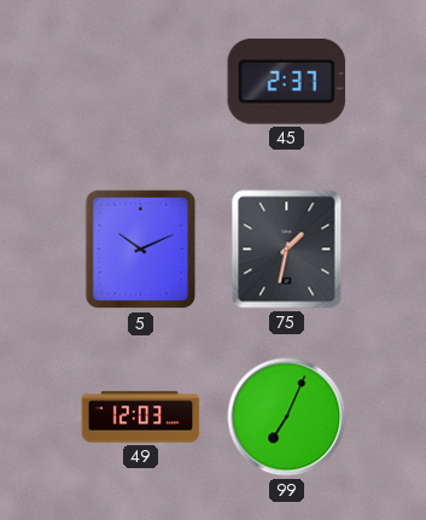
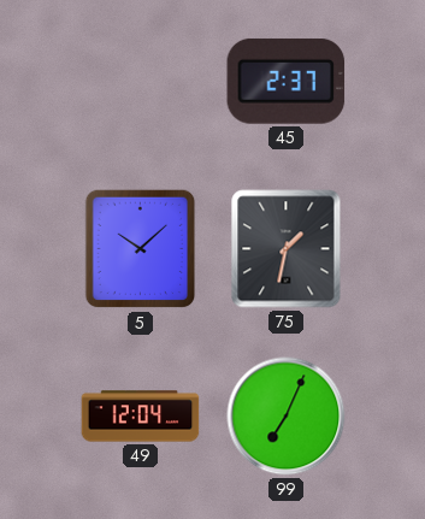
5: 10:11 -> 10:08
49: 12:03 -> 12:04
